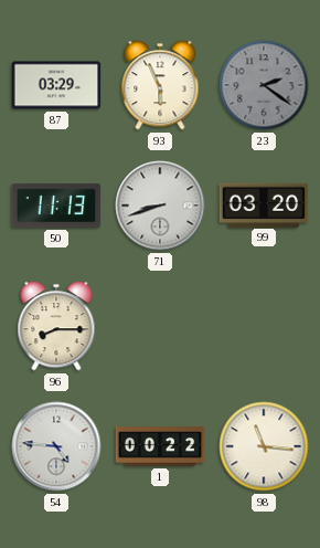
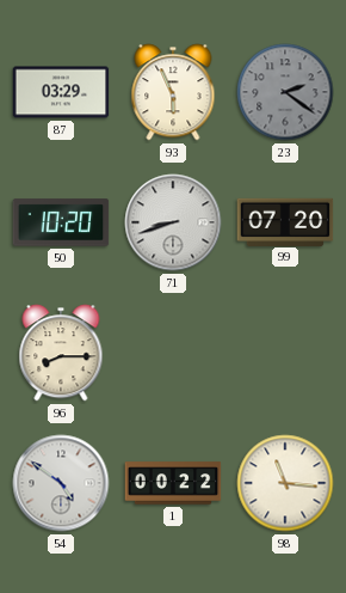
50: 11:13 -> 10:20
99: 03:20 -> 07:20
54: 4:46 -> 4:51
